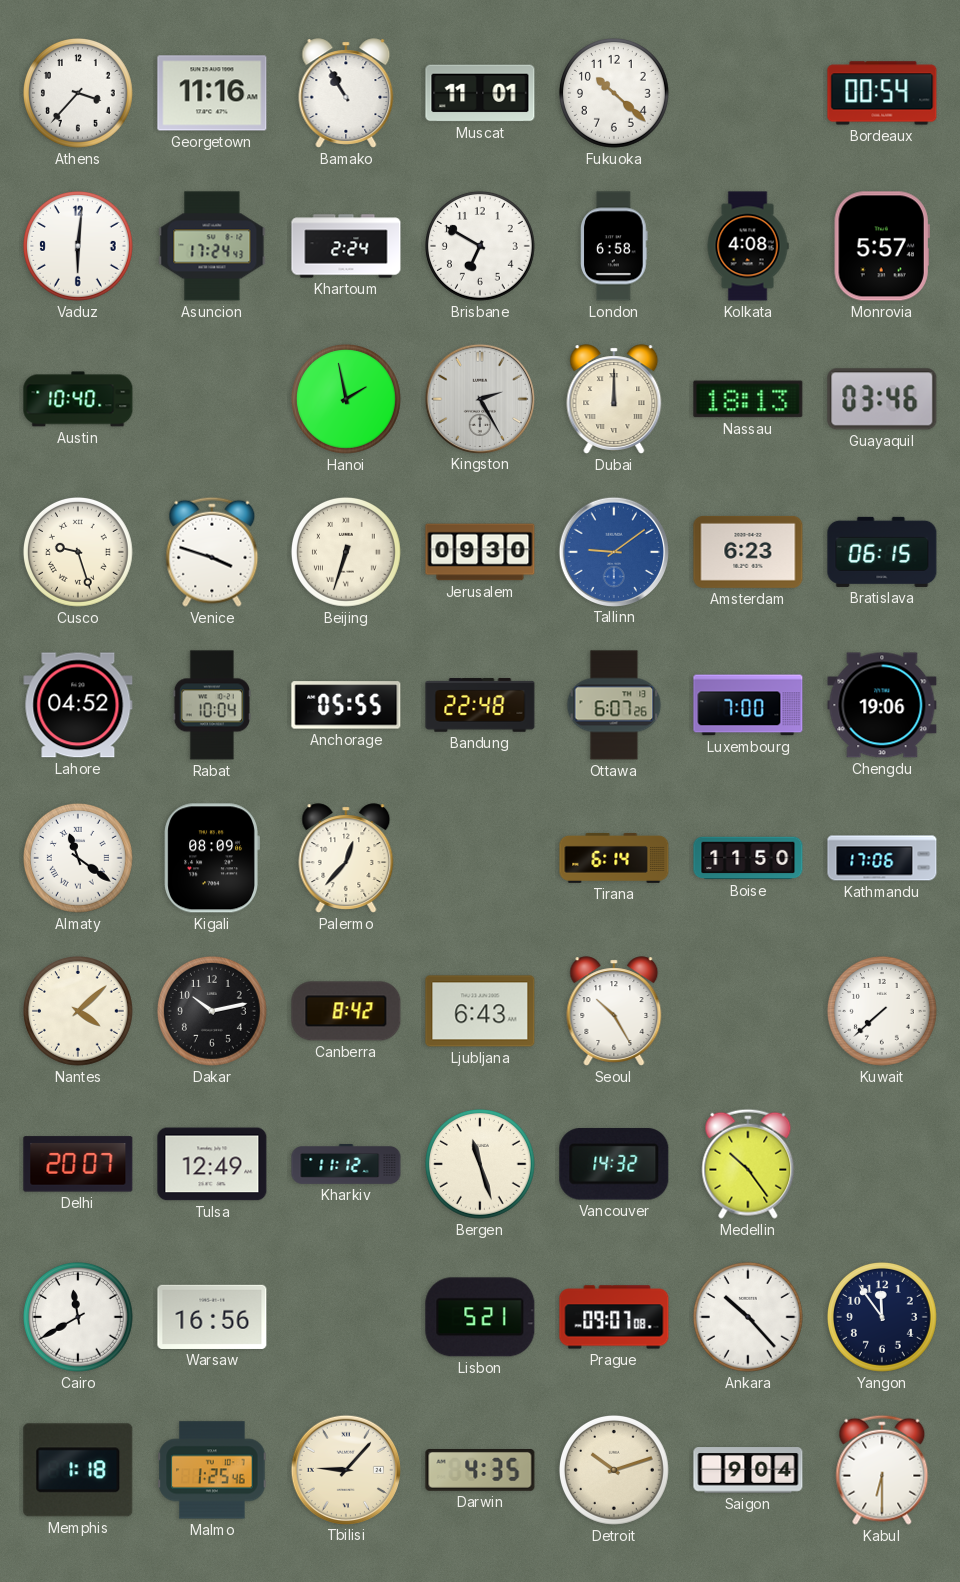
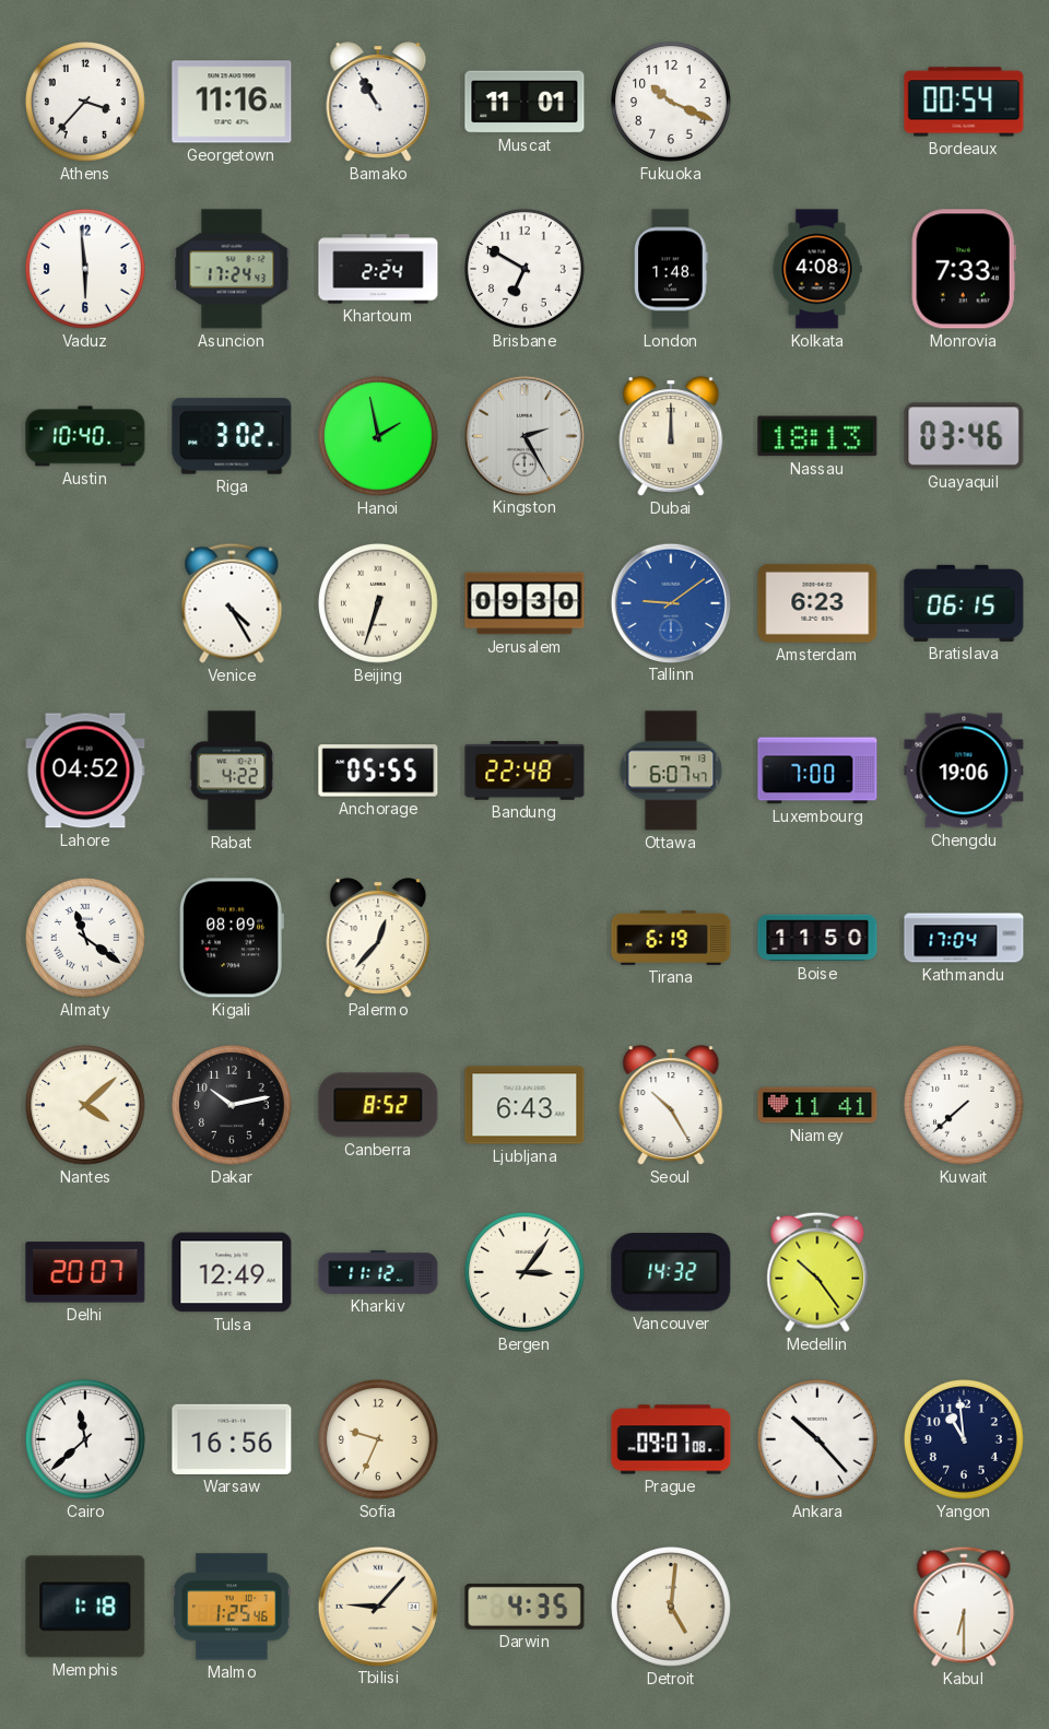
Fukuoka: 10:22 -> 10:19
Vaduz: 6:01 -> 5:59
London: 6:58 -> 1:48
Monrovia: 5:57 -> 7:33
Riga: none -> 3:02
Cusco: 9:27 -> none
Venice: 3:48 -> 4:25
Rabat: 10:04 -> 4:22
Ottawa: 6:07:26 -> 6:07:47
Tirana: 6:14 -> 6:19
Kathmandu: 17:06 -> 17:04
Canberra: 8:42 -> 8:52
Niamey: none -> 11:41
Bergen: 11:27 -> 3:06
Cairo: 11:40 -> 11:38
Sofia: none -> 9:34
Lisbon: 5:21 -> none
Yangon: 11:54 -> 10:59
Detroit: 10:12 -> 5:01
Saigon: 9:04 -> none
